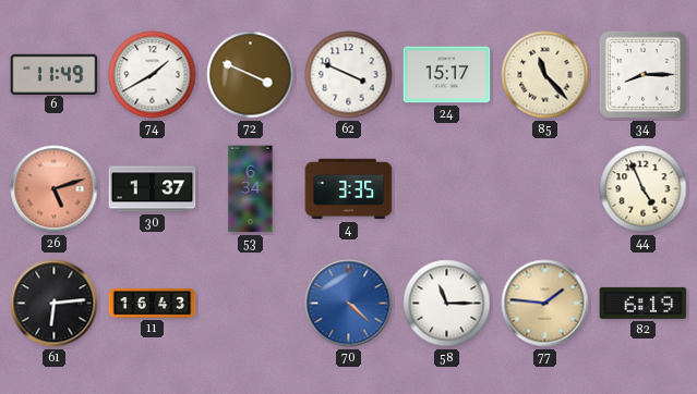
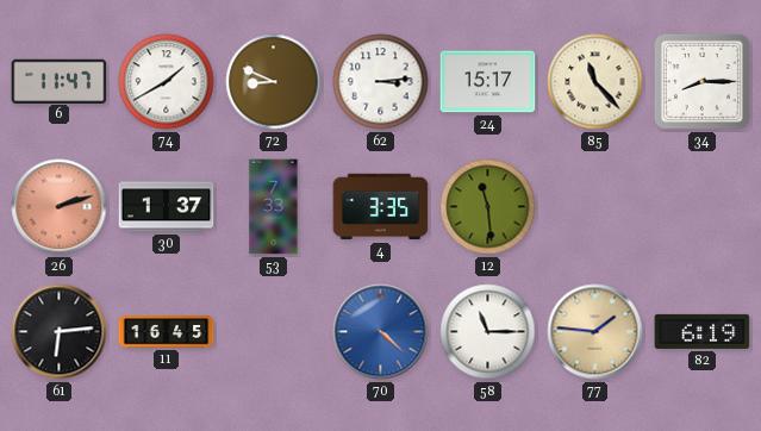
6: 11:49 -> 11:47
72: 3:49 -> 8:49
62: 3:49 -> 3:14
26: 5:12 -> 2:12
53: 6:34 -> 7:33
12: none -> 11:29
44: 4:56 -> none
11: 16:43 -> 16:45
